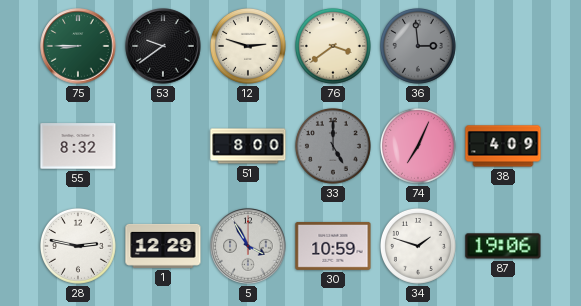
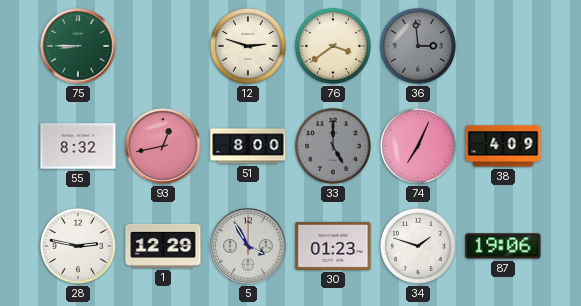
53: 9:39 -> none
93: none -> 12:43
30: 10:59 -> 01:23
